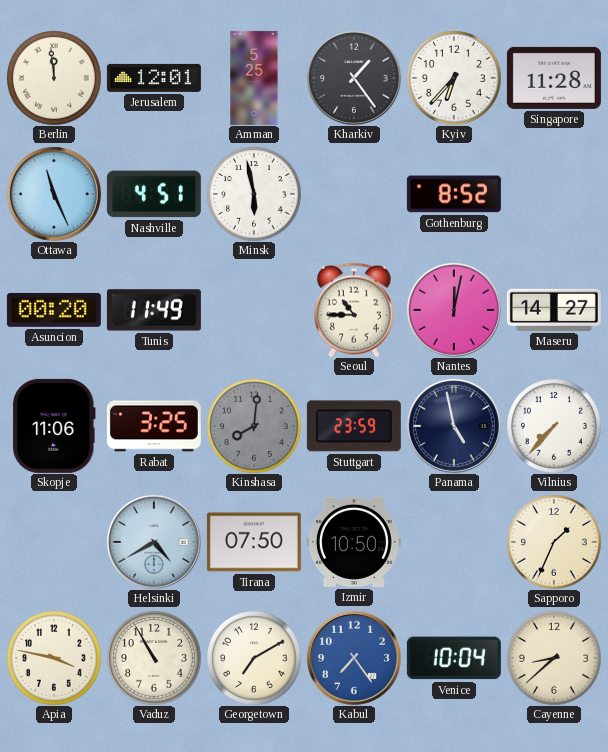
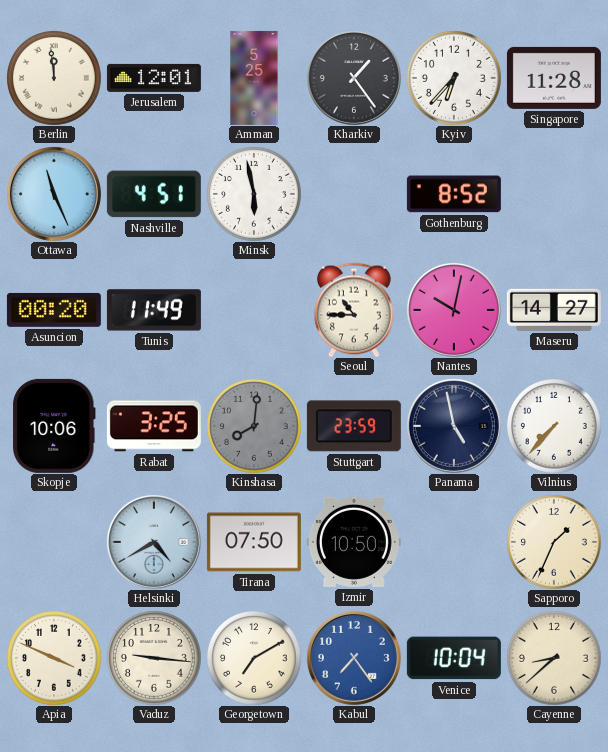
Nantes: 12:02 -> 10:02
Skopje: 11:06 -> 10:06
Apia: 3:47 -> 3:49
Vaduz: 10:55 -> 9:16
